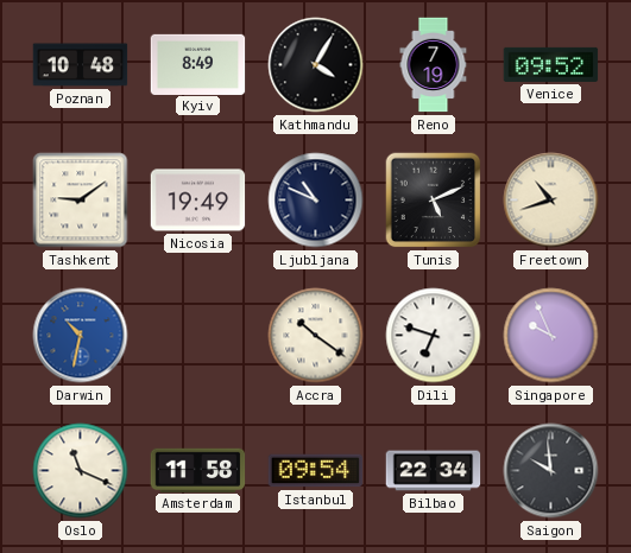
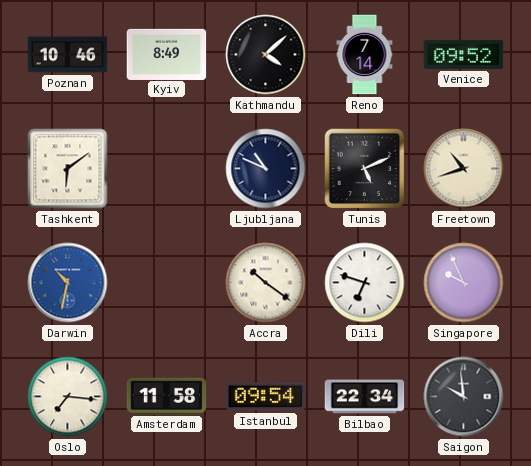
Poznan: 10:48 -> 10:46
Kathmandu: 4:05 -> 4:08
Reno: 7:19 -> 7:14
Tashkent: 9:09 -> 6:09
Nicosia: 19:49 -> none
Oslo: 11:19 -> 7:16
